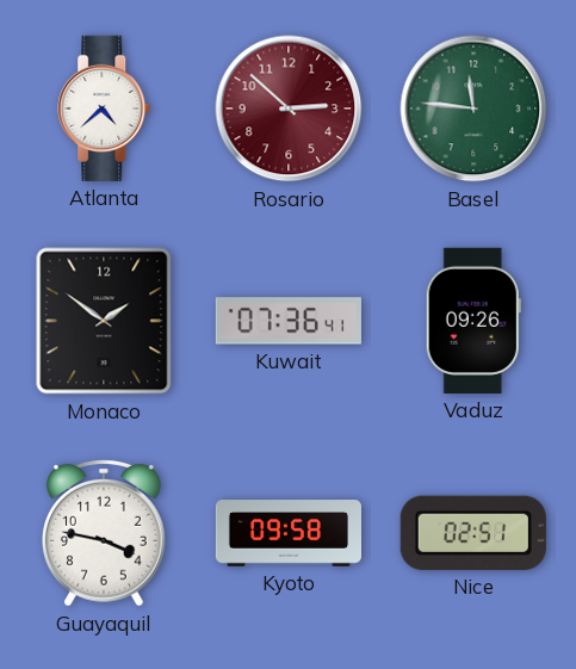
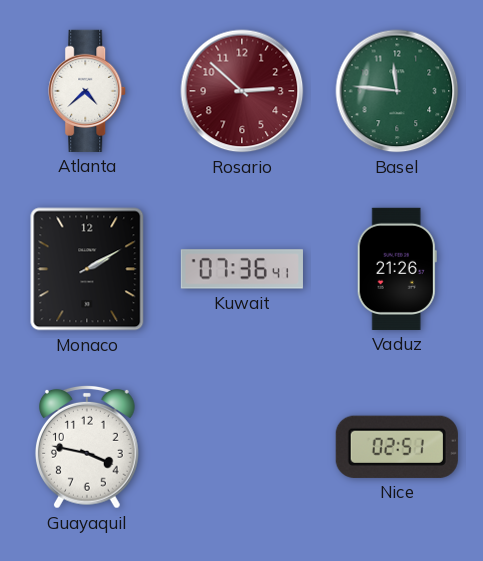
Monaco: 1:51 -> 2:10
Vaduz: 09:26 -> 21:26
Kyoto: 09:58 -> none
